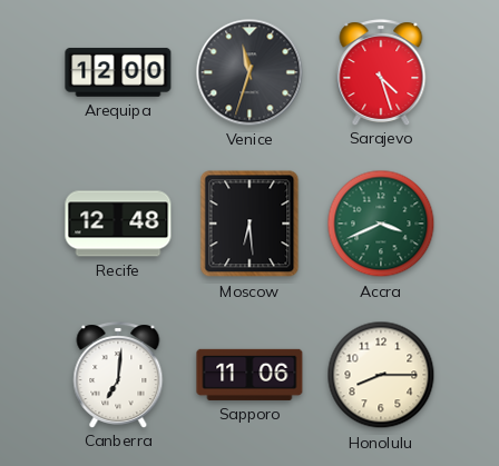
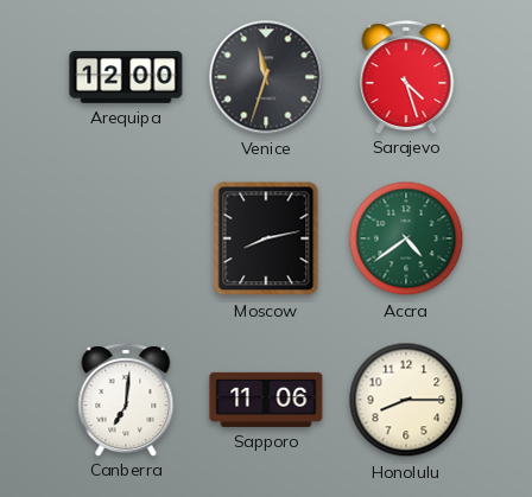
Recife: 12:48 -> none
Moscow: 6:29 -> 8:13
Accra: 3:41 -> 4:39
